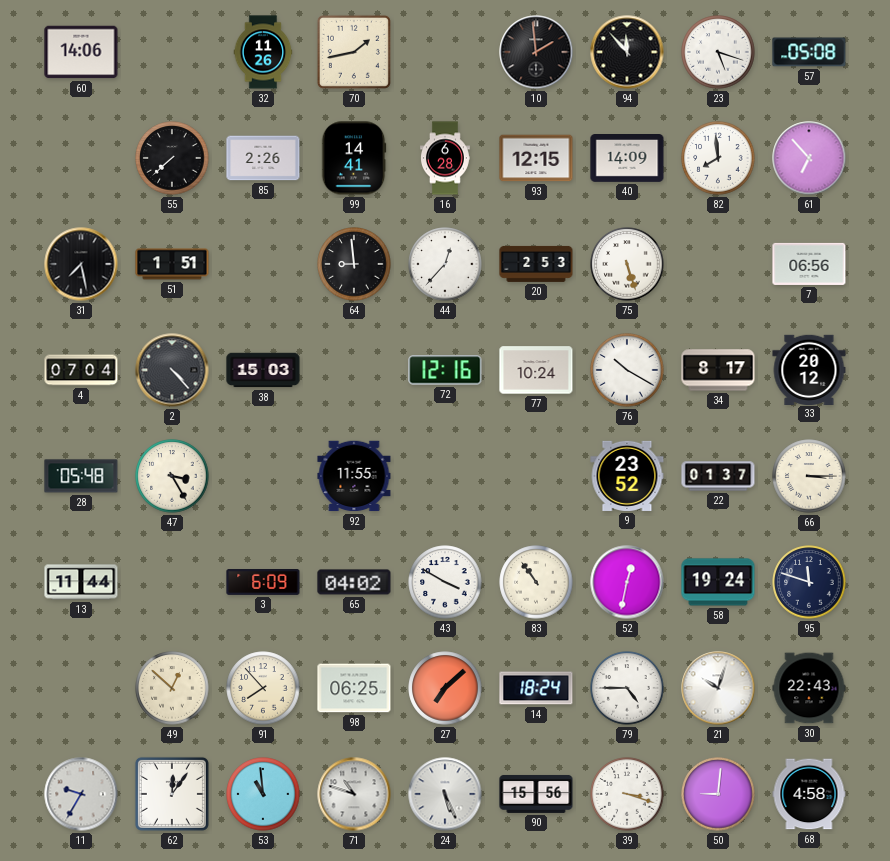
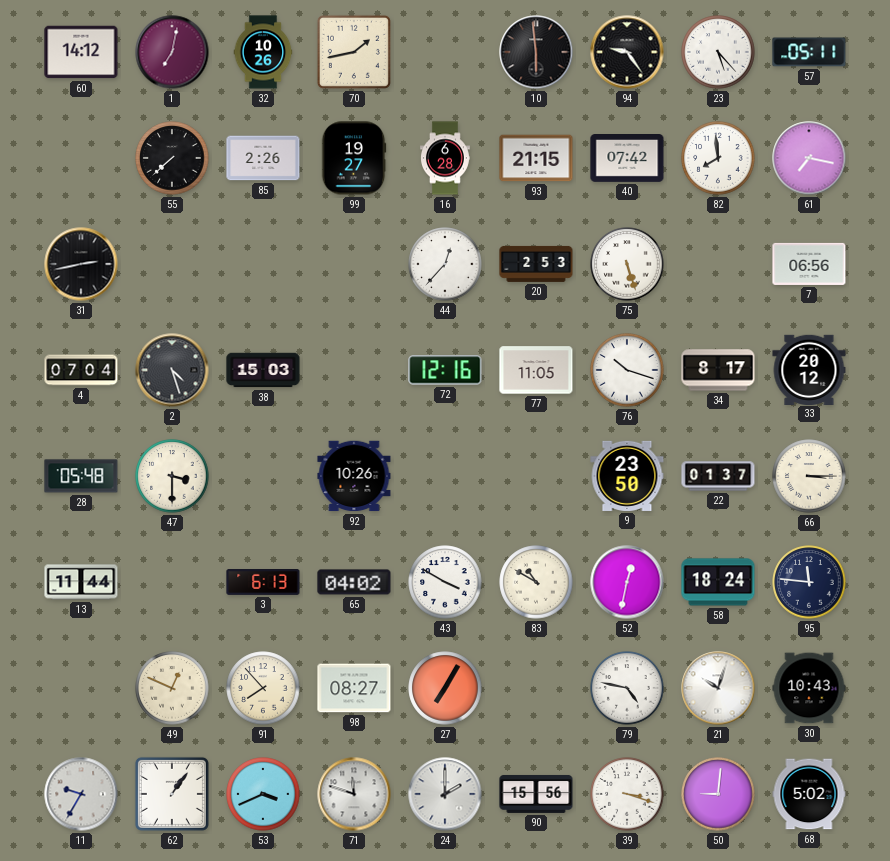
60: 14:06 -> 14:12
1: none -> 7:02
32: 11:26 -> 10:26
10: 1:59 -> 5:59
94: 11:53 -> 9:24
23: 5:18 -> 5:23
57: 05:08 -> 05:11
99: 14:41 -> 19:27
93: 12:15 -> 21:15
40: 14:09 -> 07:42
61: 6:53 -> 7:17
31: 7:28 -> 2:43
51: 1:51 -> none
64: 8:59 -> none
2: 4:23 -> 4:27
77: 10:24 -> 11:05
76: 10:20 -> 10:18
47: 3:25 -> 3:30
92: 11:55 -> 10:26
9: 23:52 -> 23:50
3: 6:09 -> 6:13
83: 10:54 -> 10:50
58: 19:24 -> 18:24
95: 11:48 -> 11:46
49: 12:52 -> 12:49
98: 06:25 -> 08:27
27: 7:08 -> 7:05
14: 18:24 -> none
79: 4:45 -> 4:47
30: 22:43 -> 10:43
62: 12:06 -> 1:06
53: 10:59 -> 3:41
71: 10:48 -> 11:48
24: 5:26 -> 2:00
68: 4:58 -> 5:02
